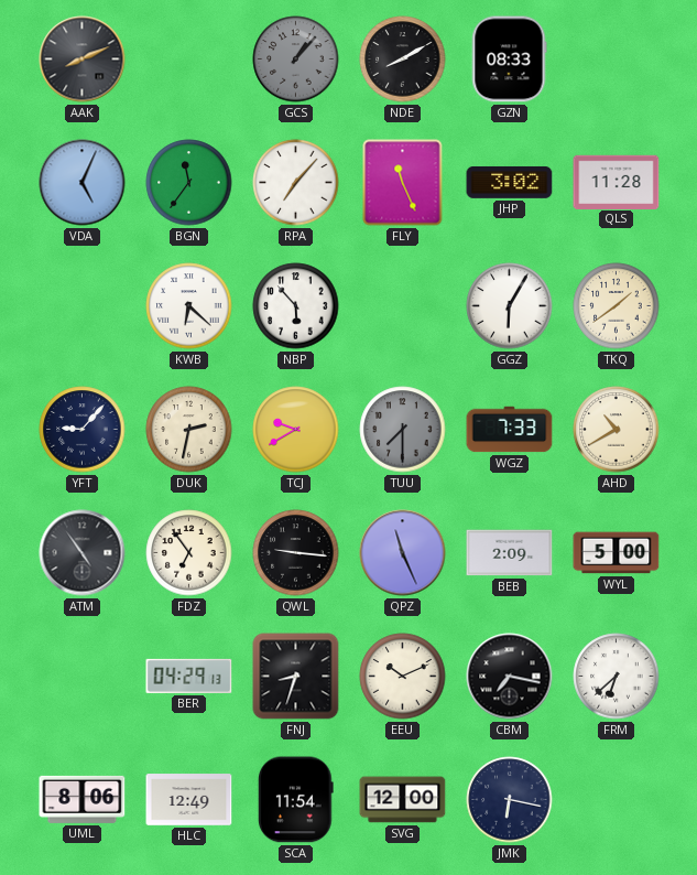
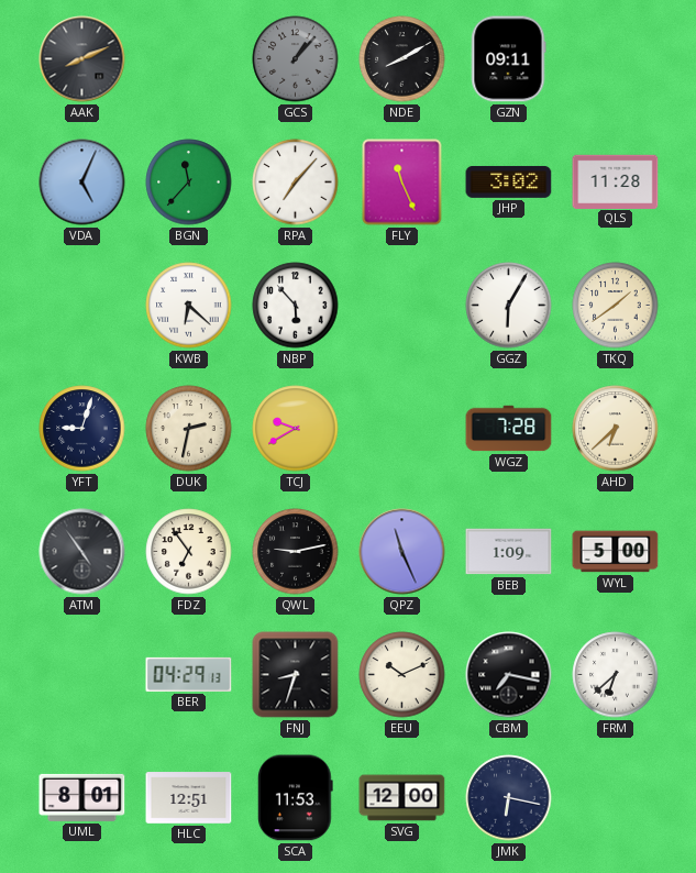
GZN: 08:33 -> 09:11
BGN: 11:36 -> 11:37
YFT: 9:07 -> 9:03
TUU: 7:30 -> none
WGZ: 7:33 -> 7:28
AHD: 10:40 -> 6:38
QWL: 9:16 -> 9:13
BEB: 2:09 -> 1:09
UML: 8:06 -> 8:01
HLC: 12:49 -> 12:51
SCA: 11:54 -> 11:53
